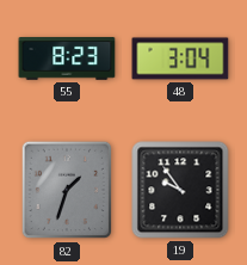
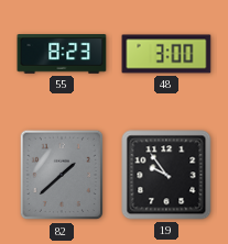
48: 3:04 -> 3:00
82: 1:33 -> 1:38
